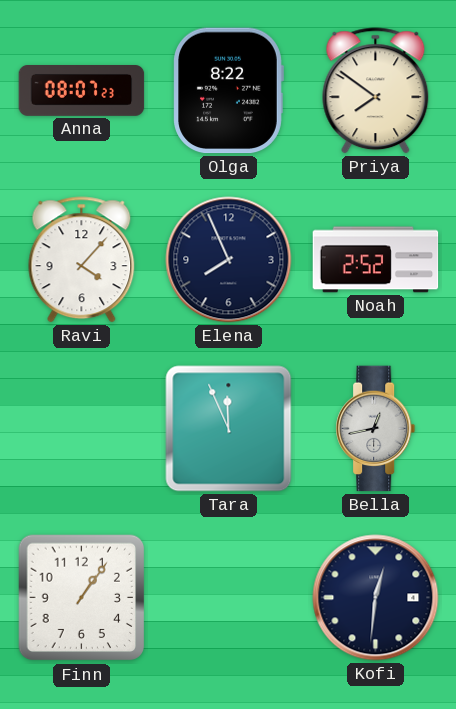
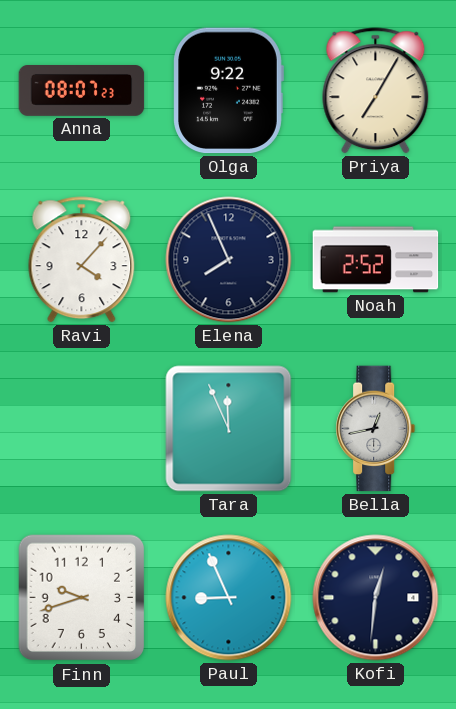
Olga: 8:22 -> 9:22
Priya: 7:51 -> 7:05
Finn: 1:06 -> 9:42
Paul: none -> 8:56
